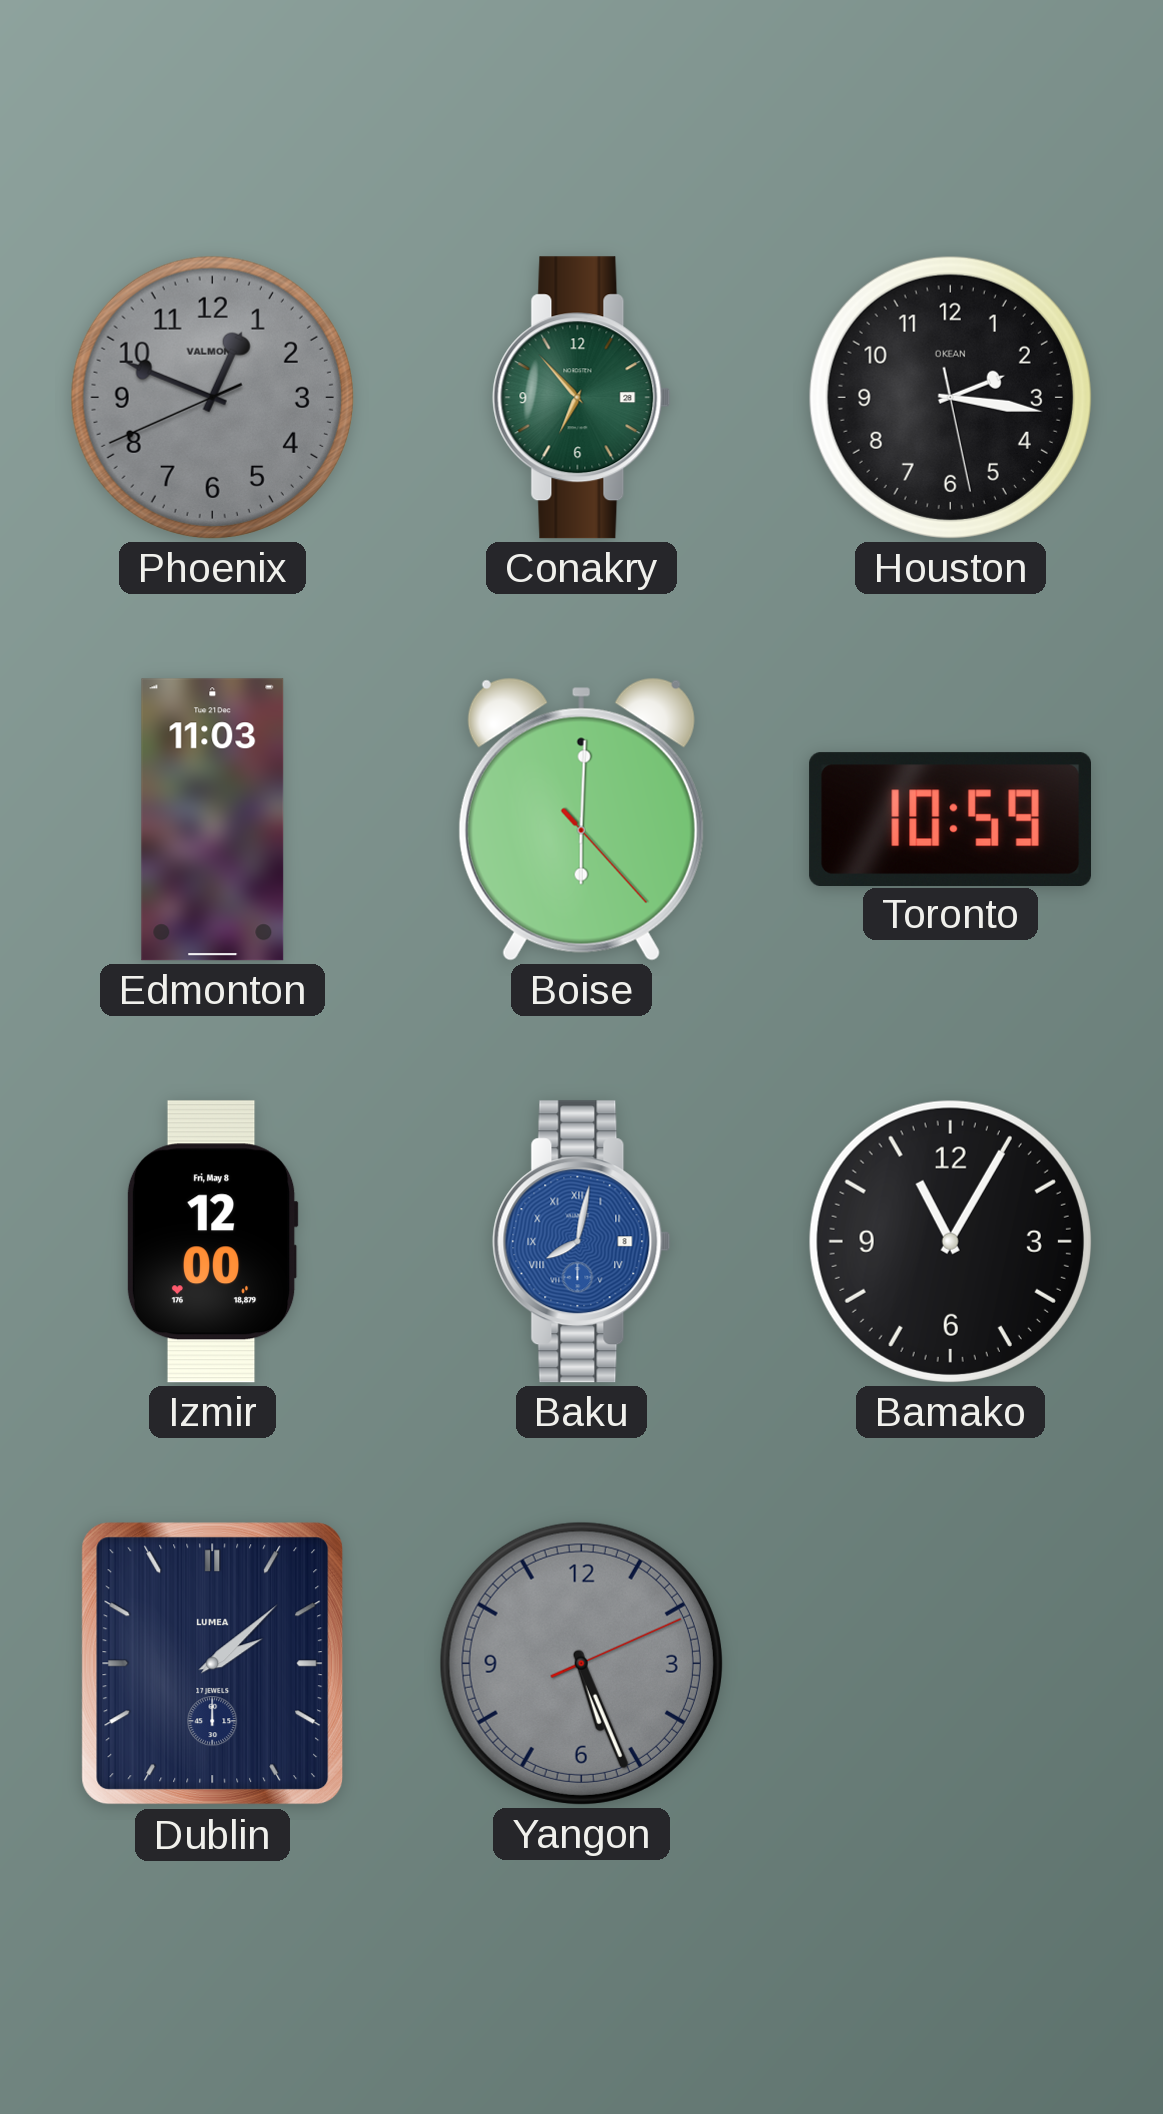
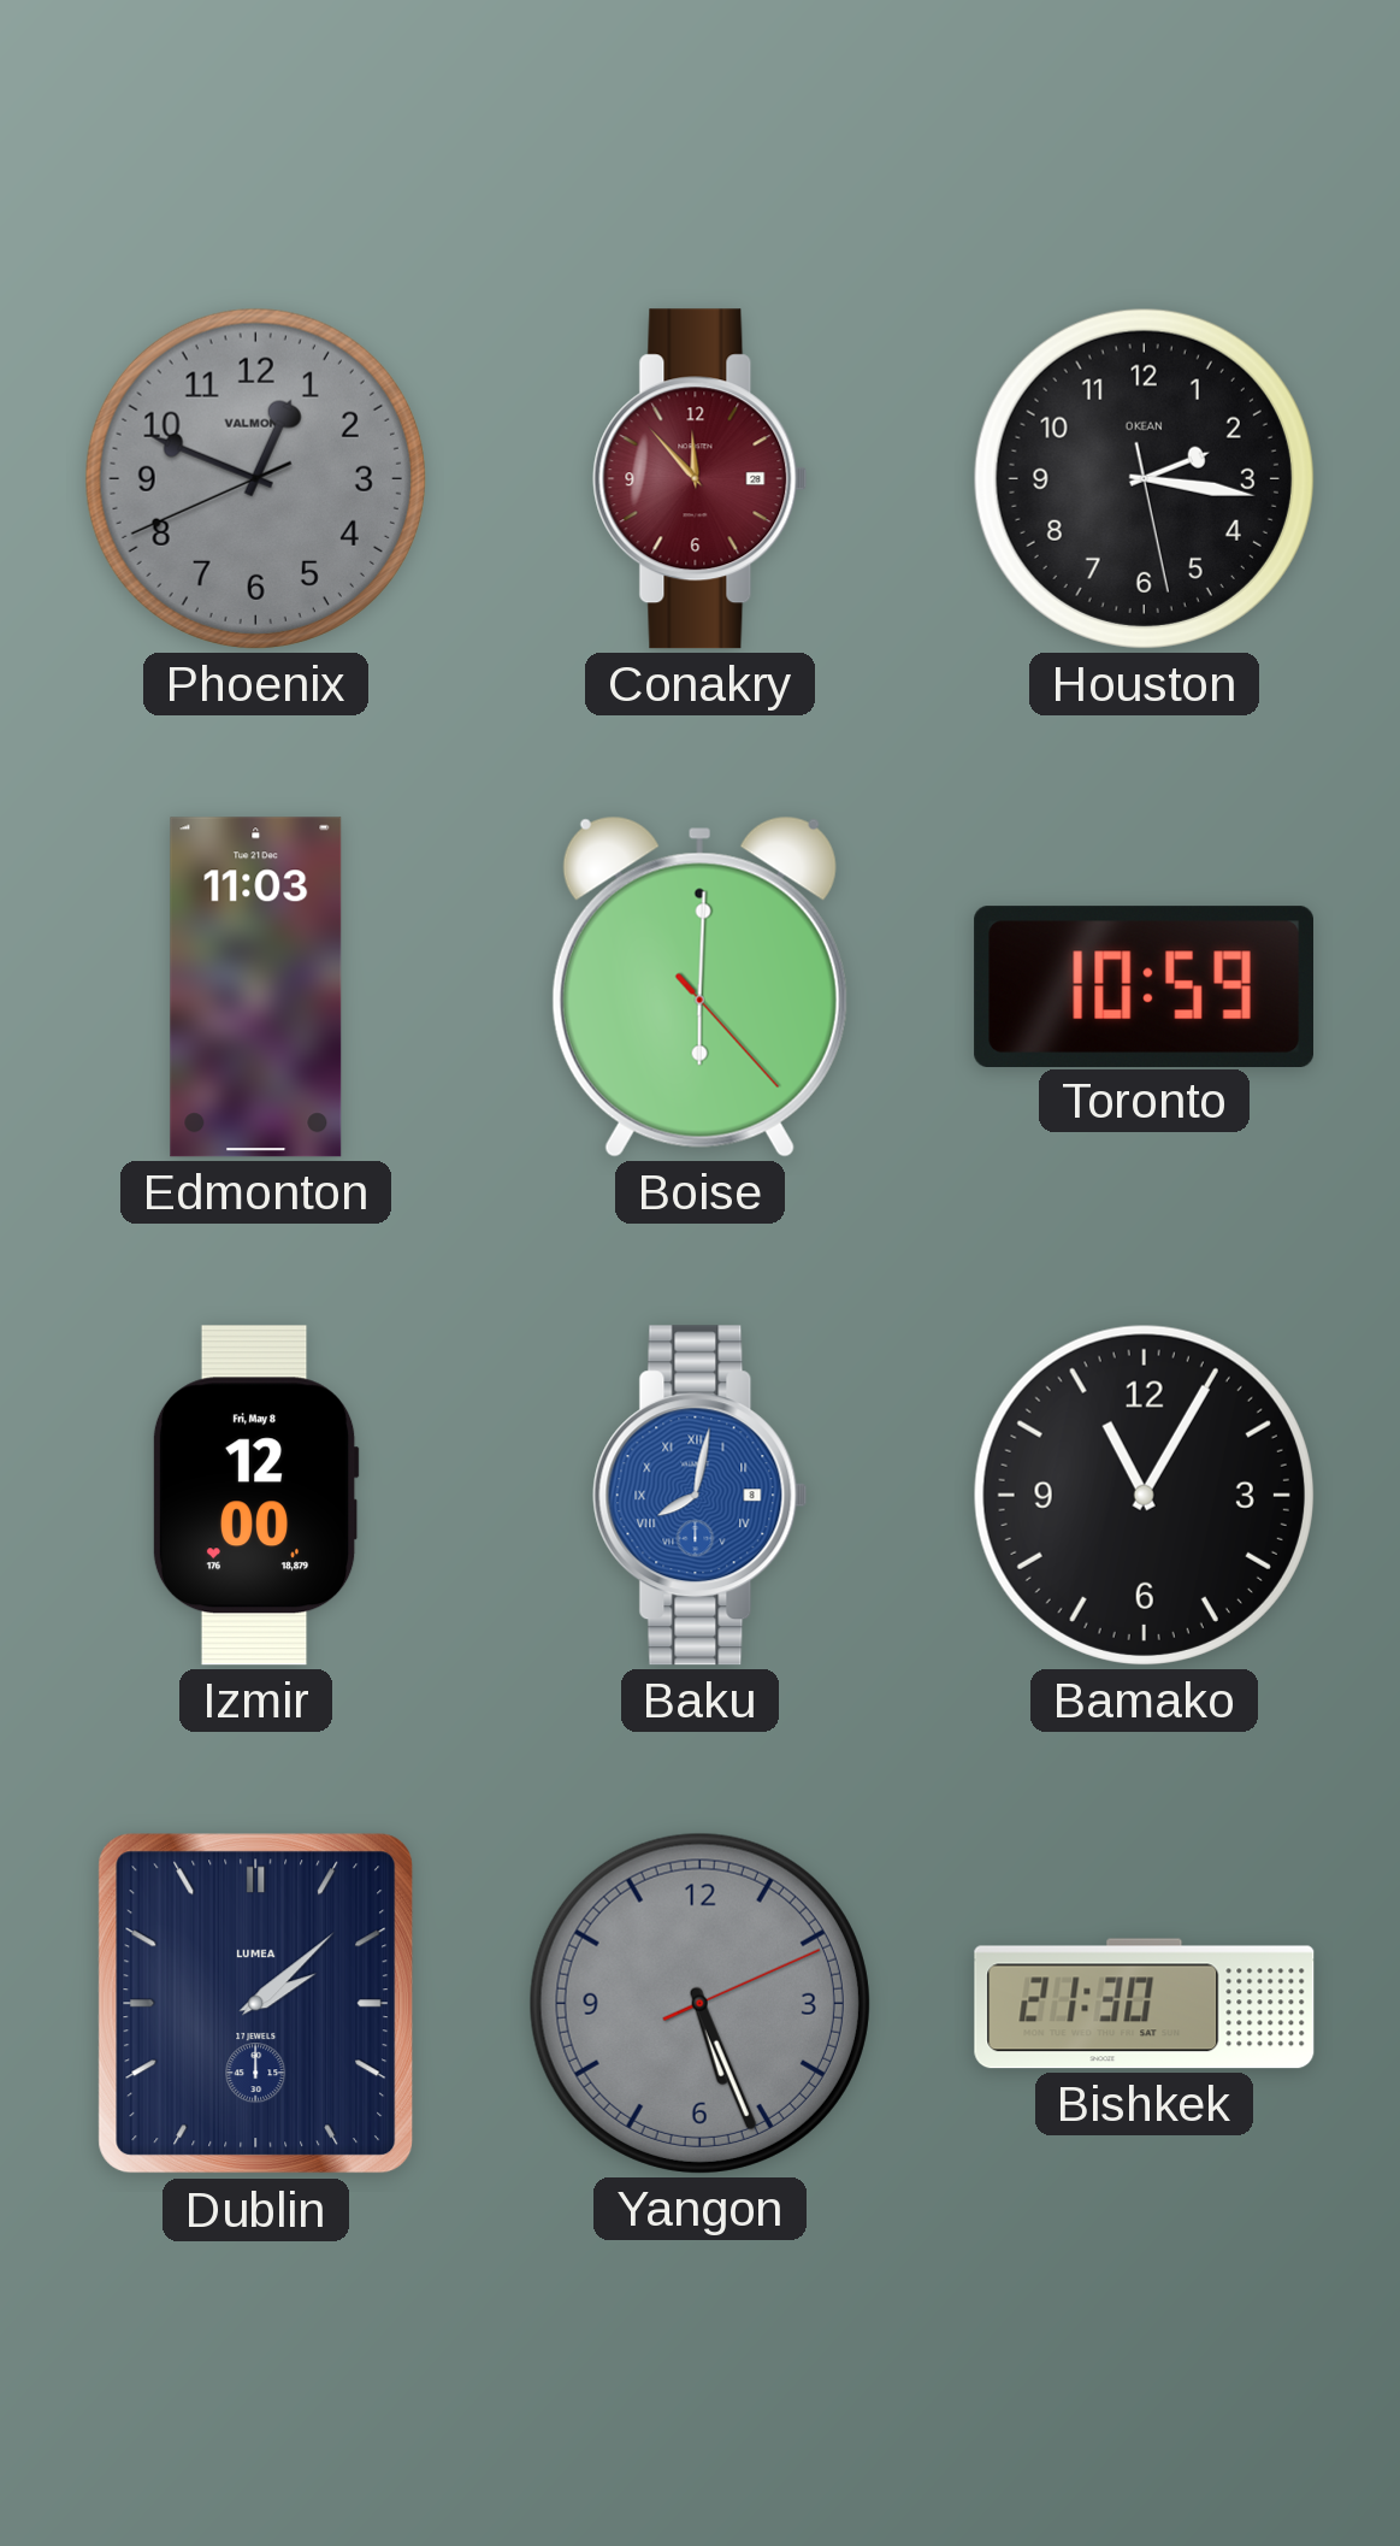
Conakry: 6:53 -> 11:53
Conakry dial: green -> burgundy
Bishkek: none -> 21:30
